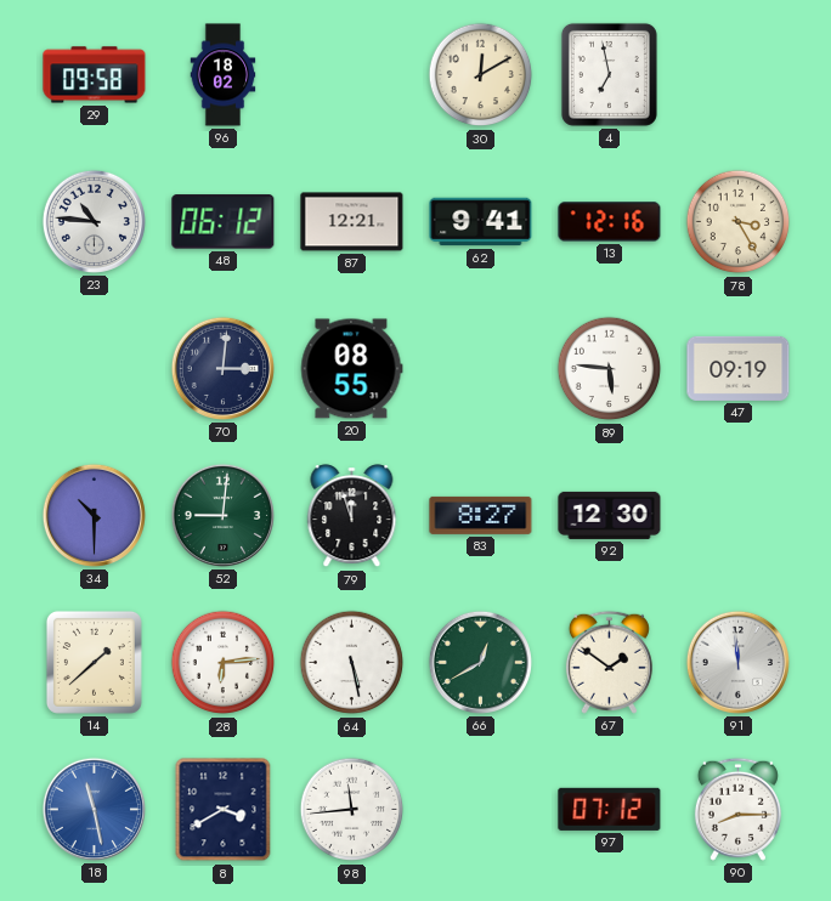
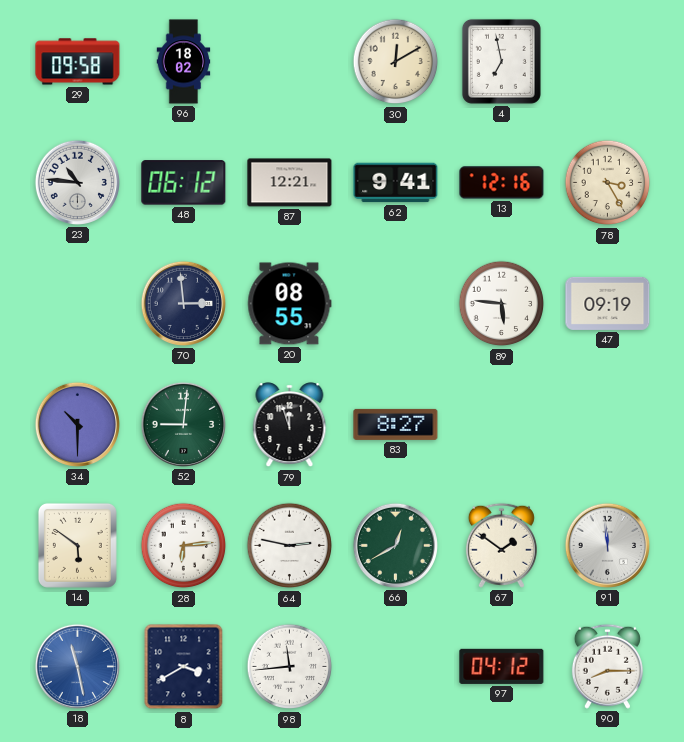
70: 3:01 -> 2:59
92: 12:30 -> none
14: 1:38 -> 5:51
64: 5:28 -> 2:47
97: 07:12 -> 04:12
